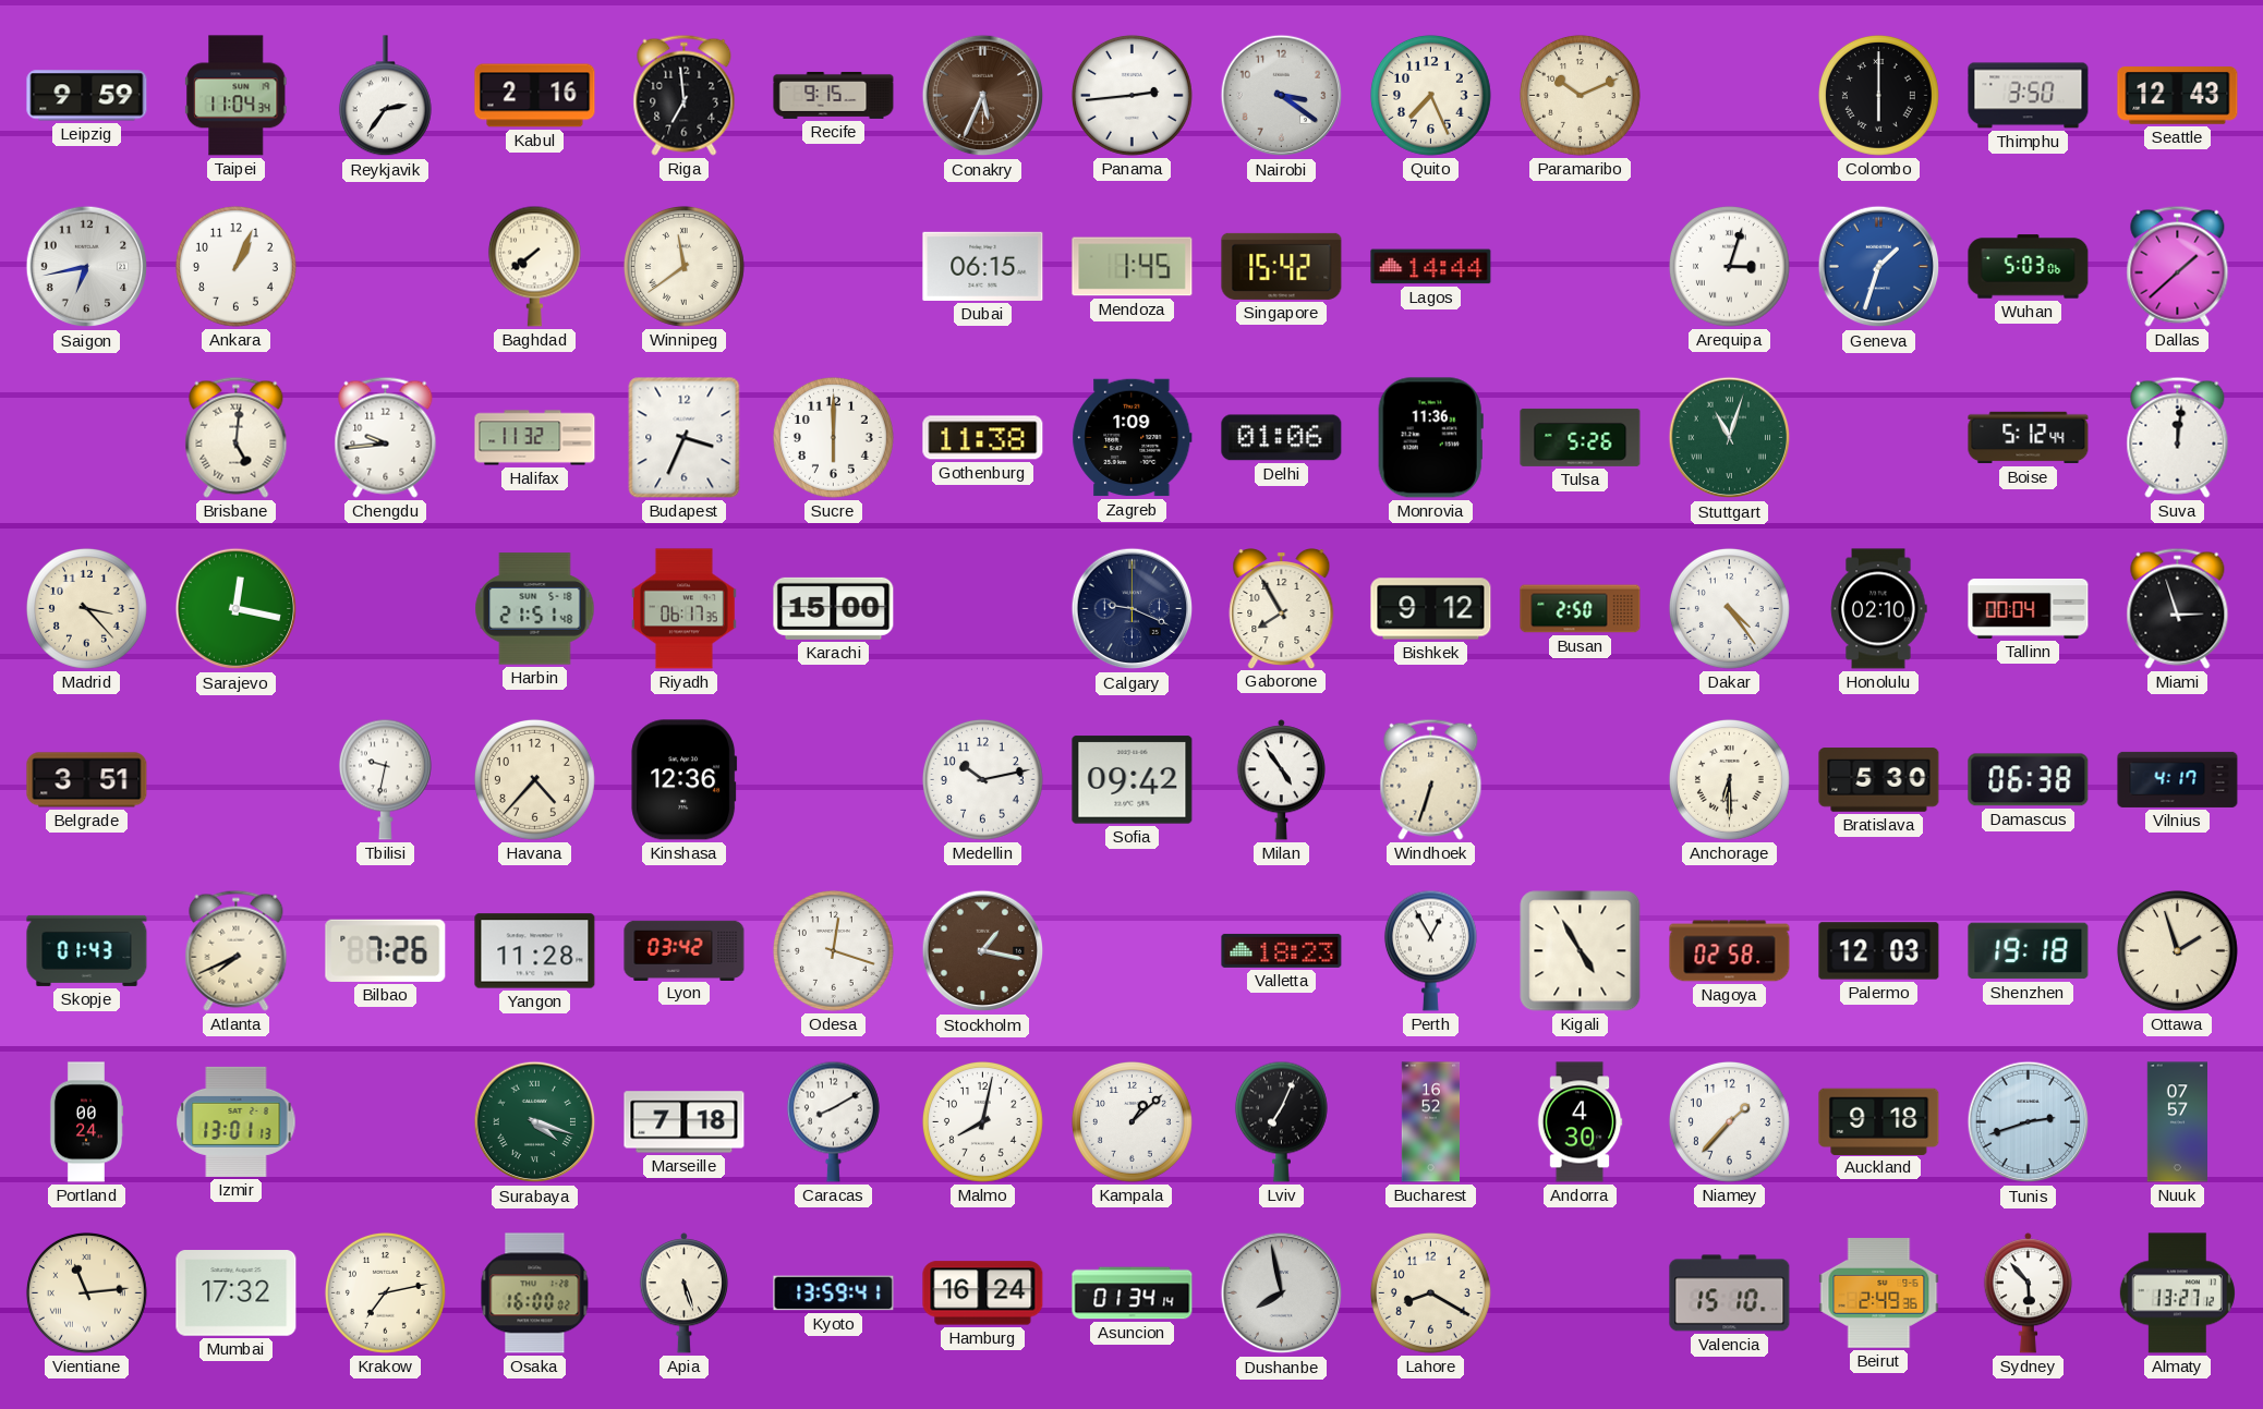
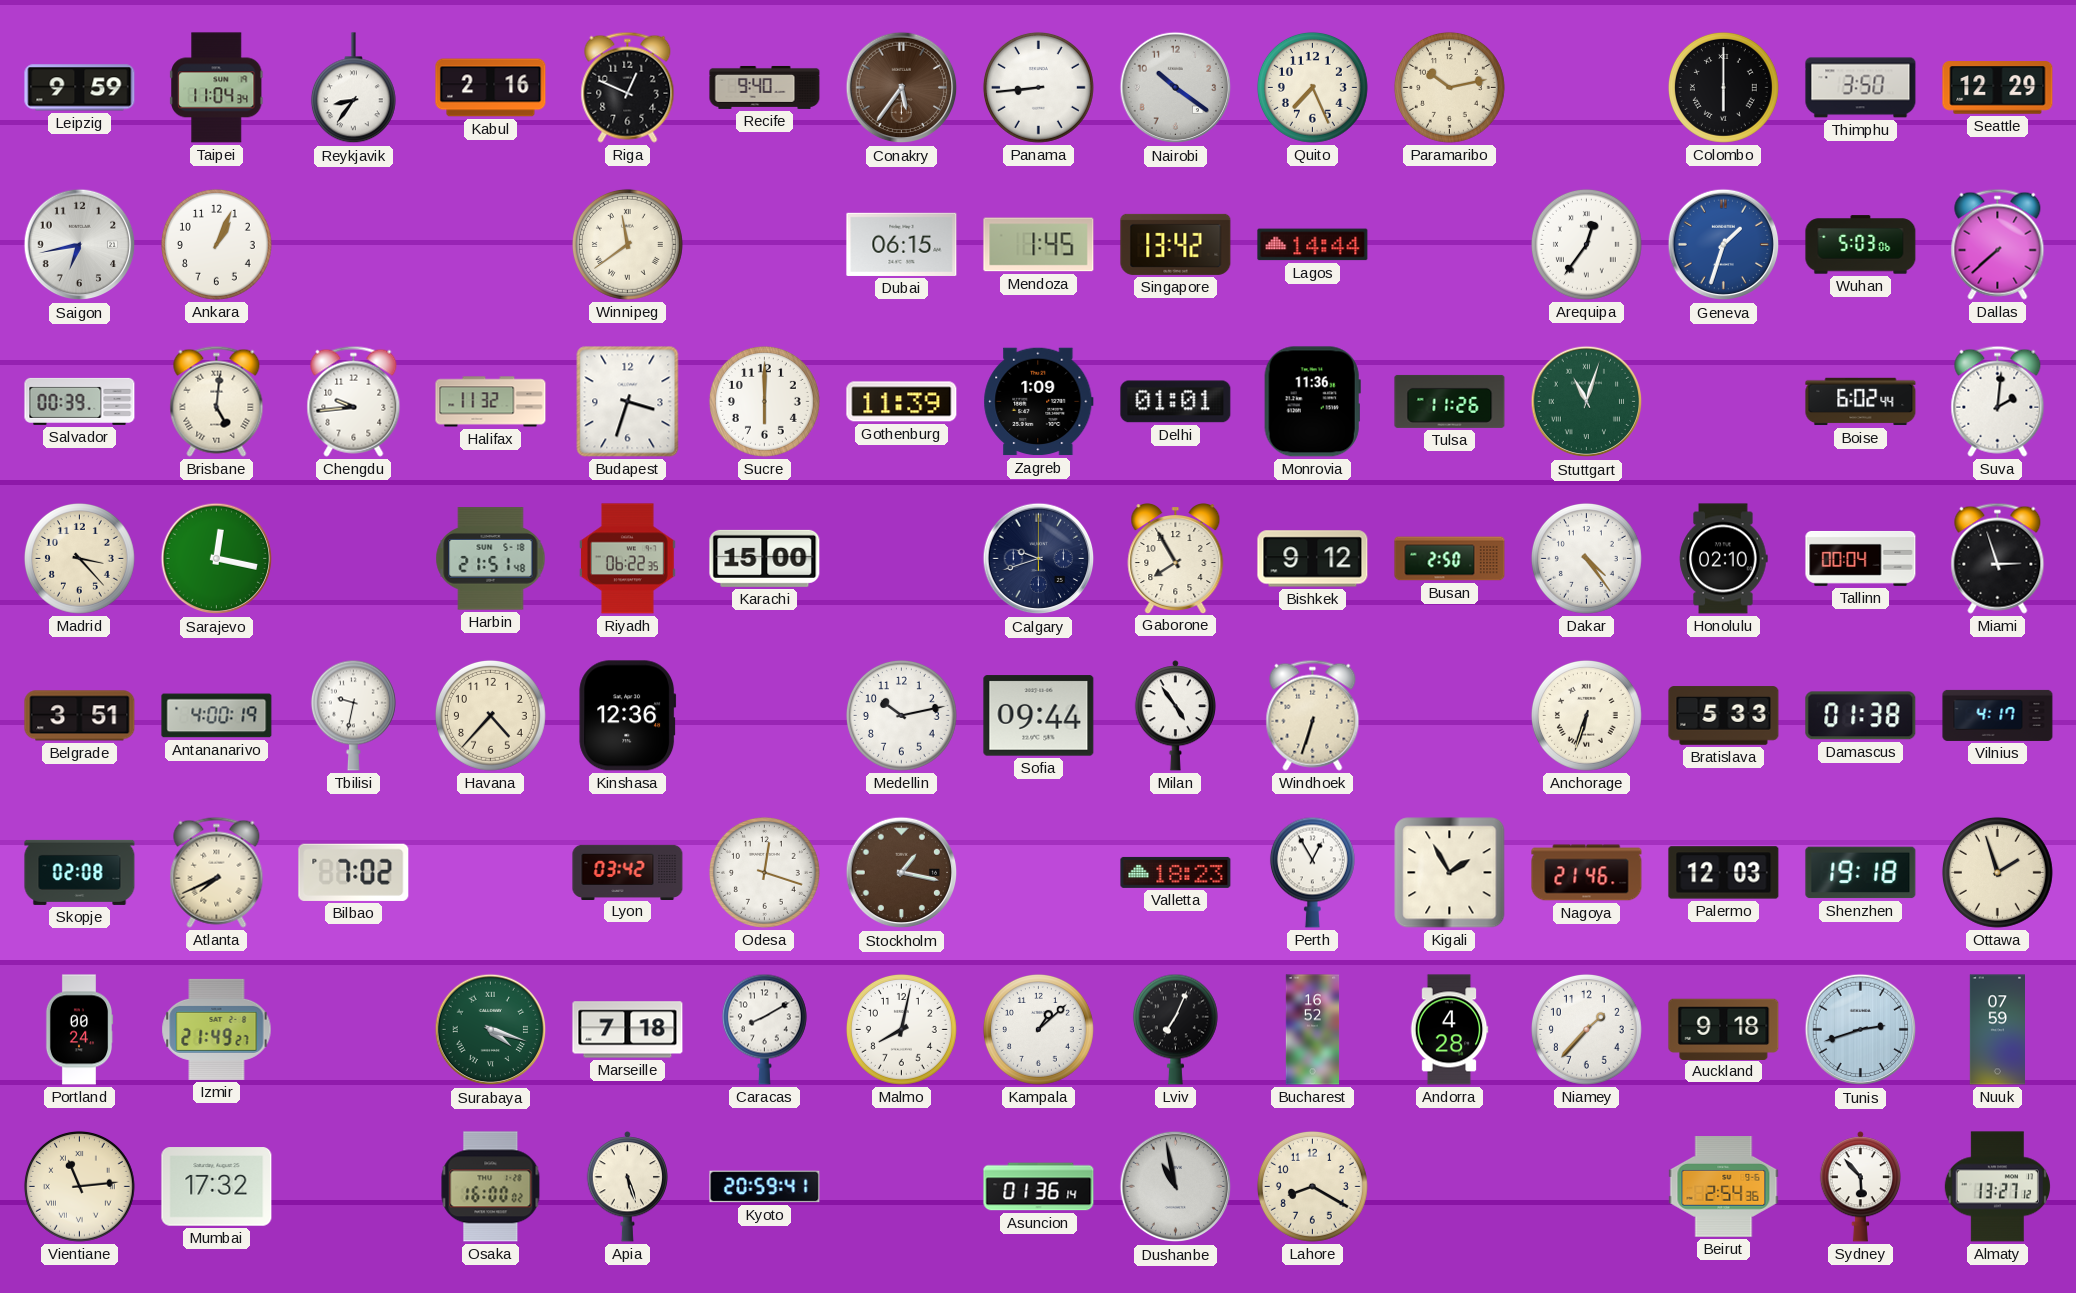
Reykjavik: 2:36 -> 8:36
Riga: 6:59 -> 12:49
Recife: 9:15 -> 9:40
Conakry: 5:34 -> 5:36
Panama: 2:44 -> 8:44
Nairobi: 3:21 -> 10:21
Paramaribo: 10:11 -> 10:13
Seattle: 12:43 -> 12:29
Baghdad: 7:39 -> none
Singapore: 15:42 -> 13:42
Arequipa: 3:03 -> 12:36
Dallas: 1:38 -> 7:38
Salvador: none -> 00:39
Budapest: 3:34 -> 3:33
Gothenburg: 11:38 -> 11:39
Delhi: 01:06 -> 01:01
Tulsa: 5:26 -> 11:26
Boise: 5:12 -> 6:02
Suva: 12:01 -> 2:01
Riyadh: 06:17 -> 06:22
Calgary: 9:19 -> 9:42
Antananarivo: none -> 4:00
Sofia: 09:42 -> 09:44
Anchorage: 6:30 -> 6:33
Bratislava: 5:30 -> 5:33
Damascus: 06:38 -> 01:38
Skopje: 01:43 -> 02:08
Bilbao: 7:26 -> 7:02
Yangon: 11:28 -> none
Kigali: 4:55 -> 1:55
Nagoya: 02:58 -> 21:46
Izmir: 13:01 -> 21:49
Andorra: 4:30 -> 4:28
Nuuk: 07:57 -> 07:59
Krakow: 7:13 -> none
Kyoto: 13:59 -> 20:59
Hamburg: 16:24 -> none
Asuncion: 01:34 -> 01:36
Dushanbe: 7:58 -> 10:58
Valencia: 15:10 -> none
Beirut: 2:49 -> 2:54
